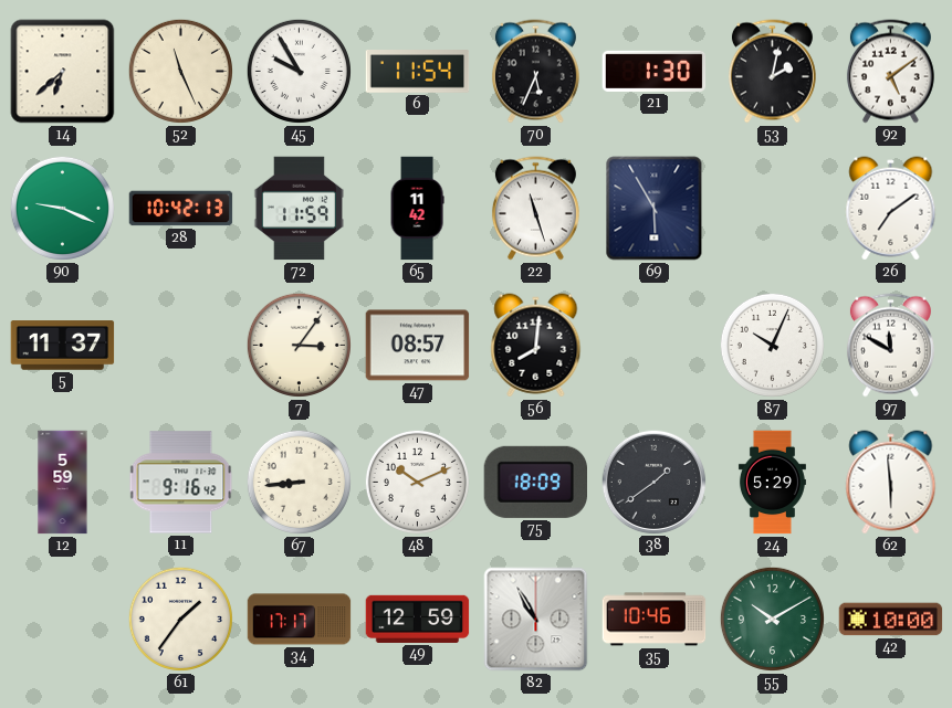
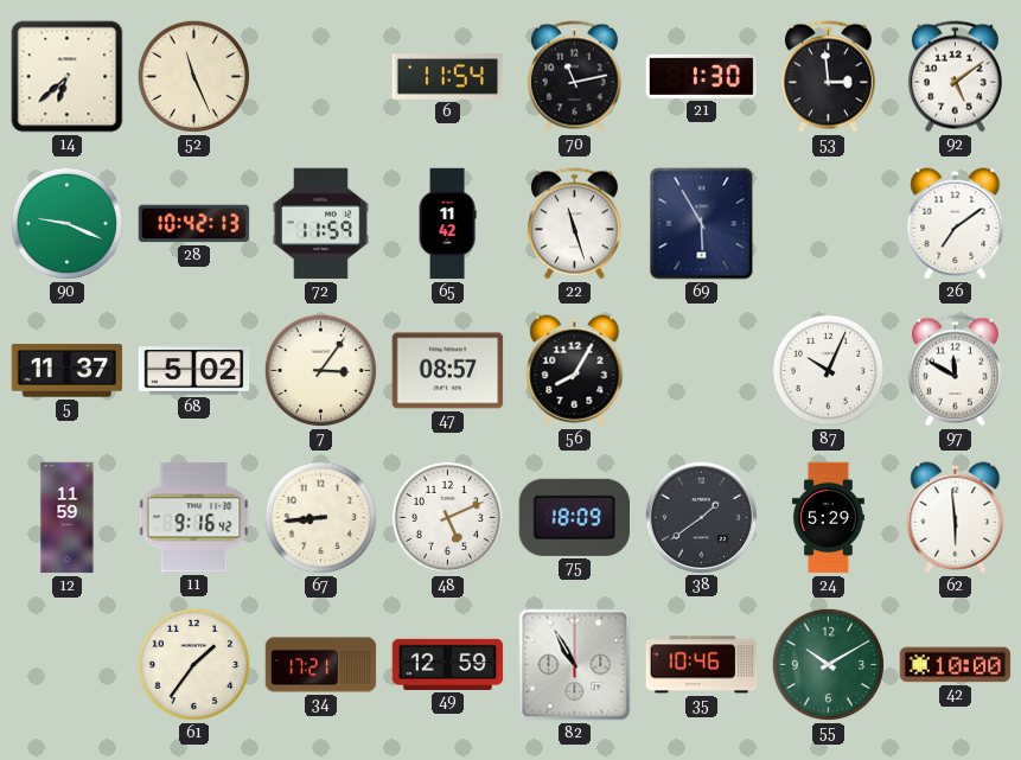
45: 9:55 -> none
70: 5:34 -> 11:13
53: 2:02 -> 2:59
68: none -> 5:02
56: 8:01 -> 8:05
12: 5:59 -> 11:59
48: 10:11 -> 5:11
34: 17:17 -> 17:21
